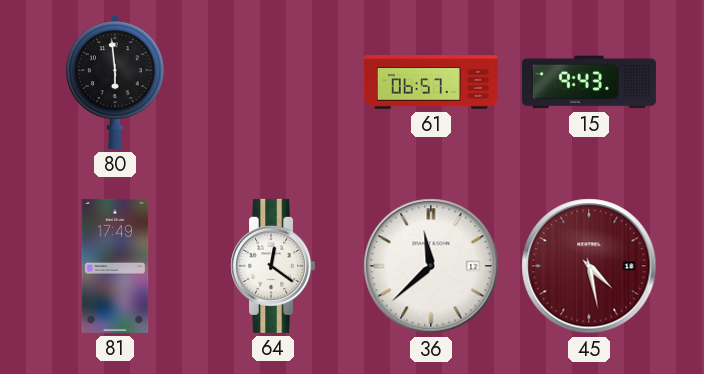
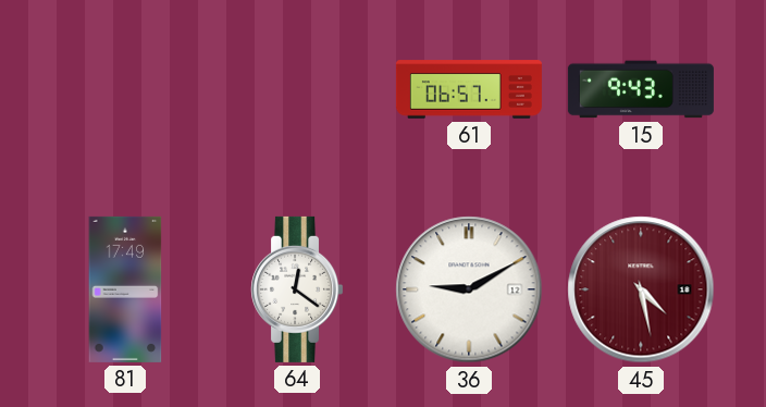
80: 5:59 -> none
36: 11:38 -> 9:10
